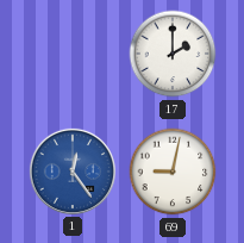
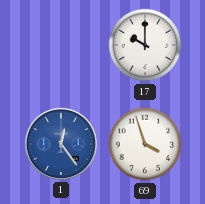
17: 2:00 -> 10:00
69: 9:02 -> 3:57
